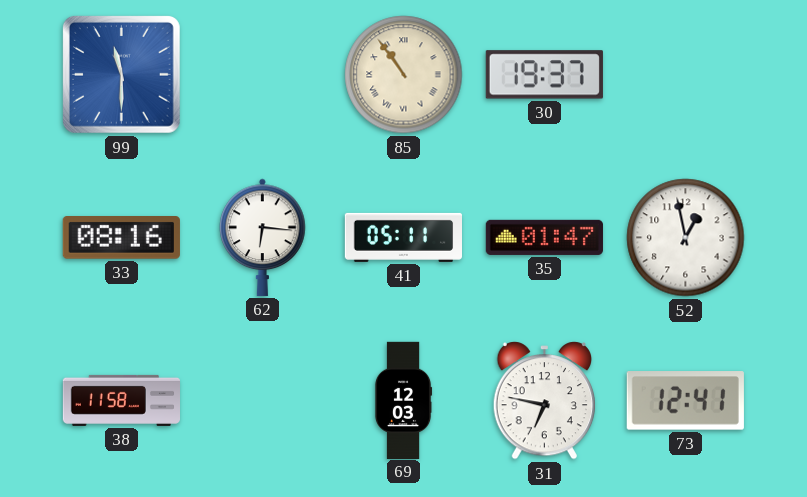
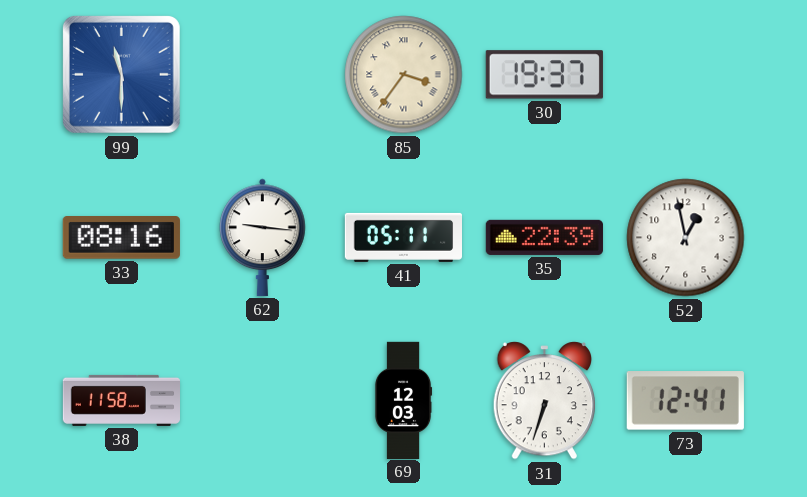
85: 10:54 -> 3:36
62: 6:16 -> 9:16
35: 01:47 -> 22:39
31: 6:47 -> 6:33
